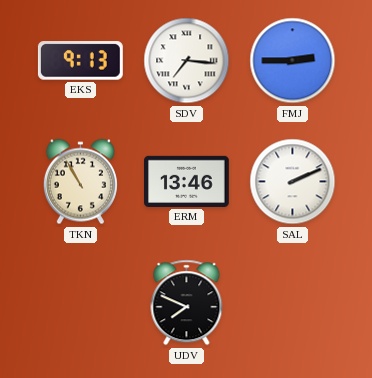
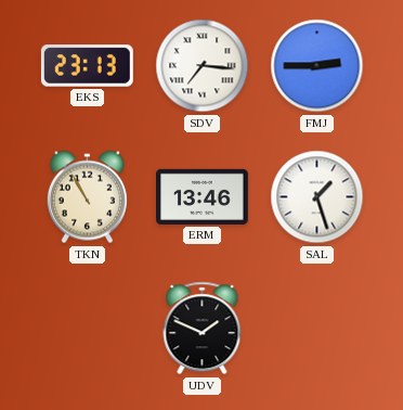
EKS: 9:13 -> 23:13
SAL: 2:11 -> 1:27
UDV: 7:49 -> 1:49
